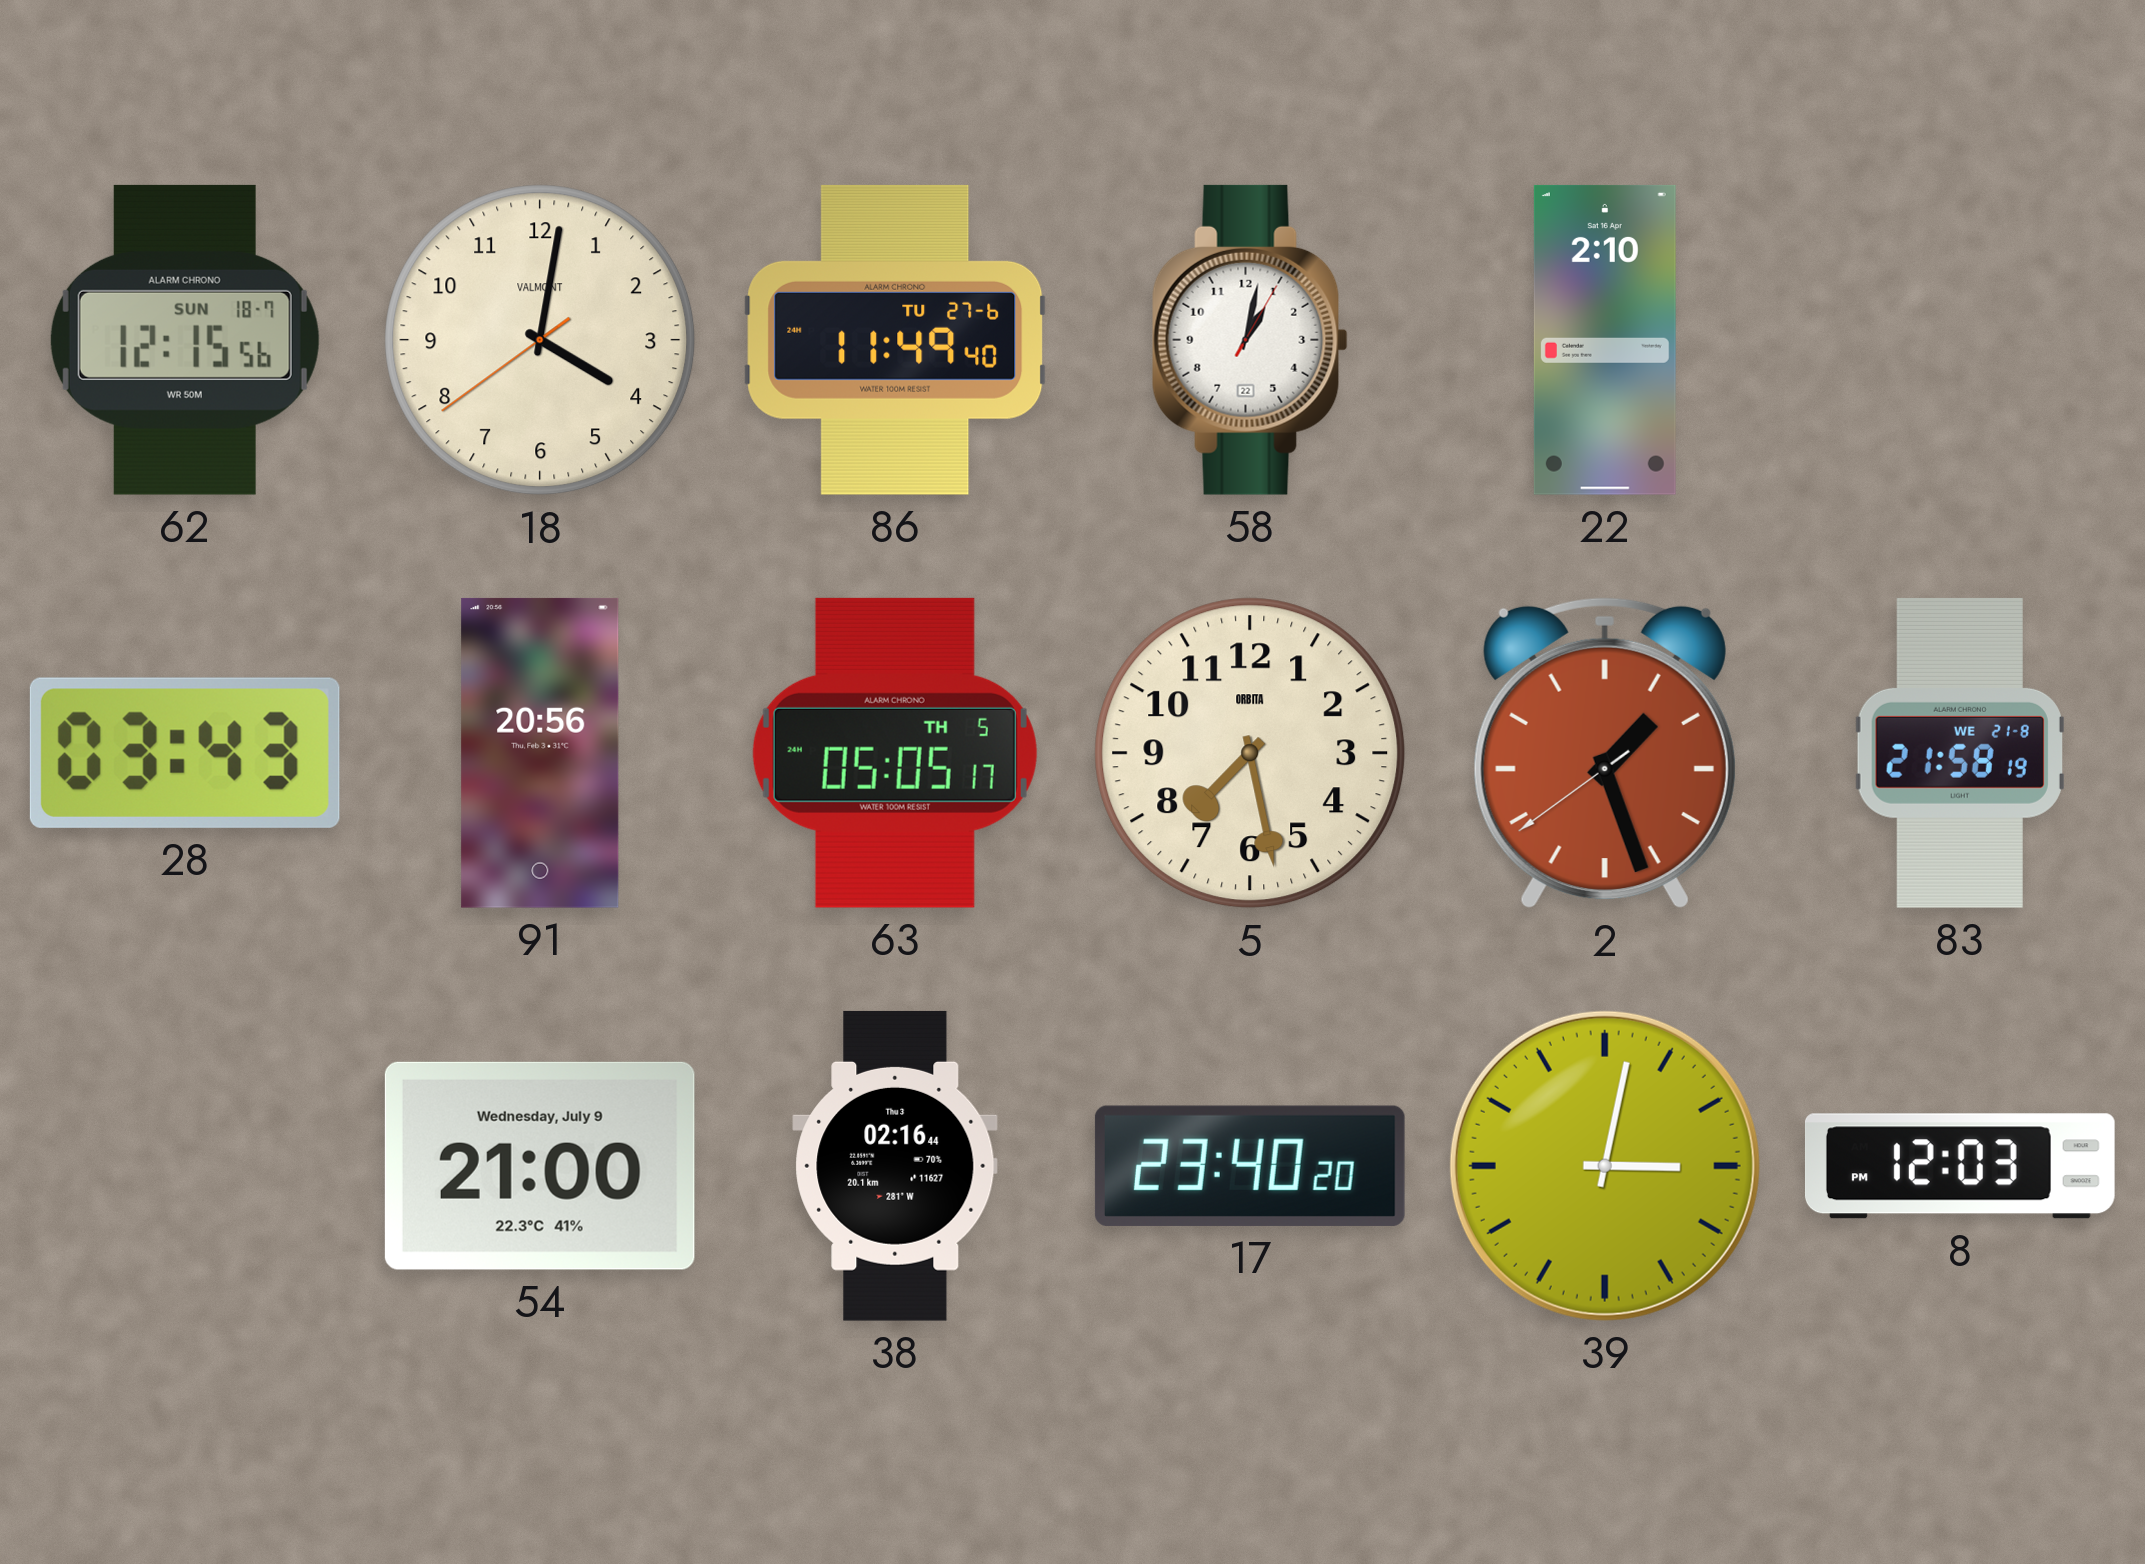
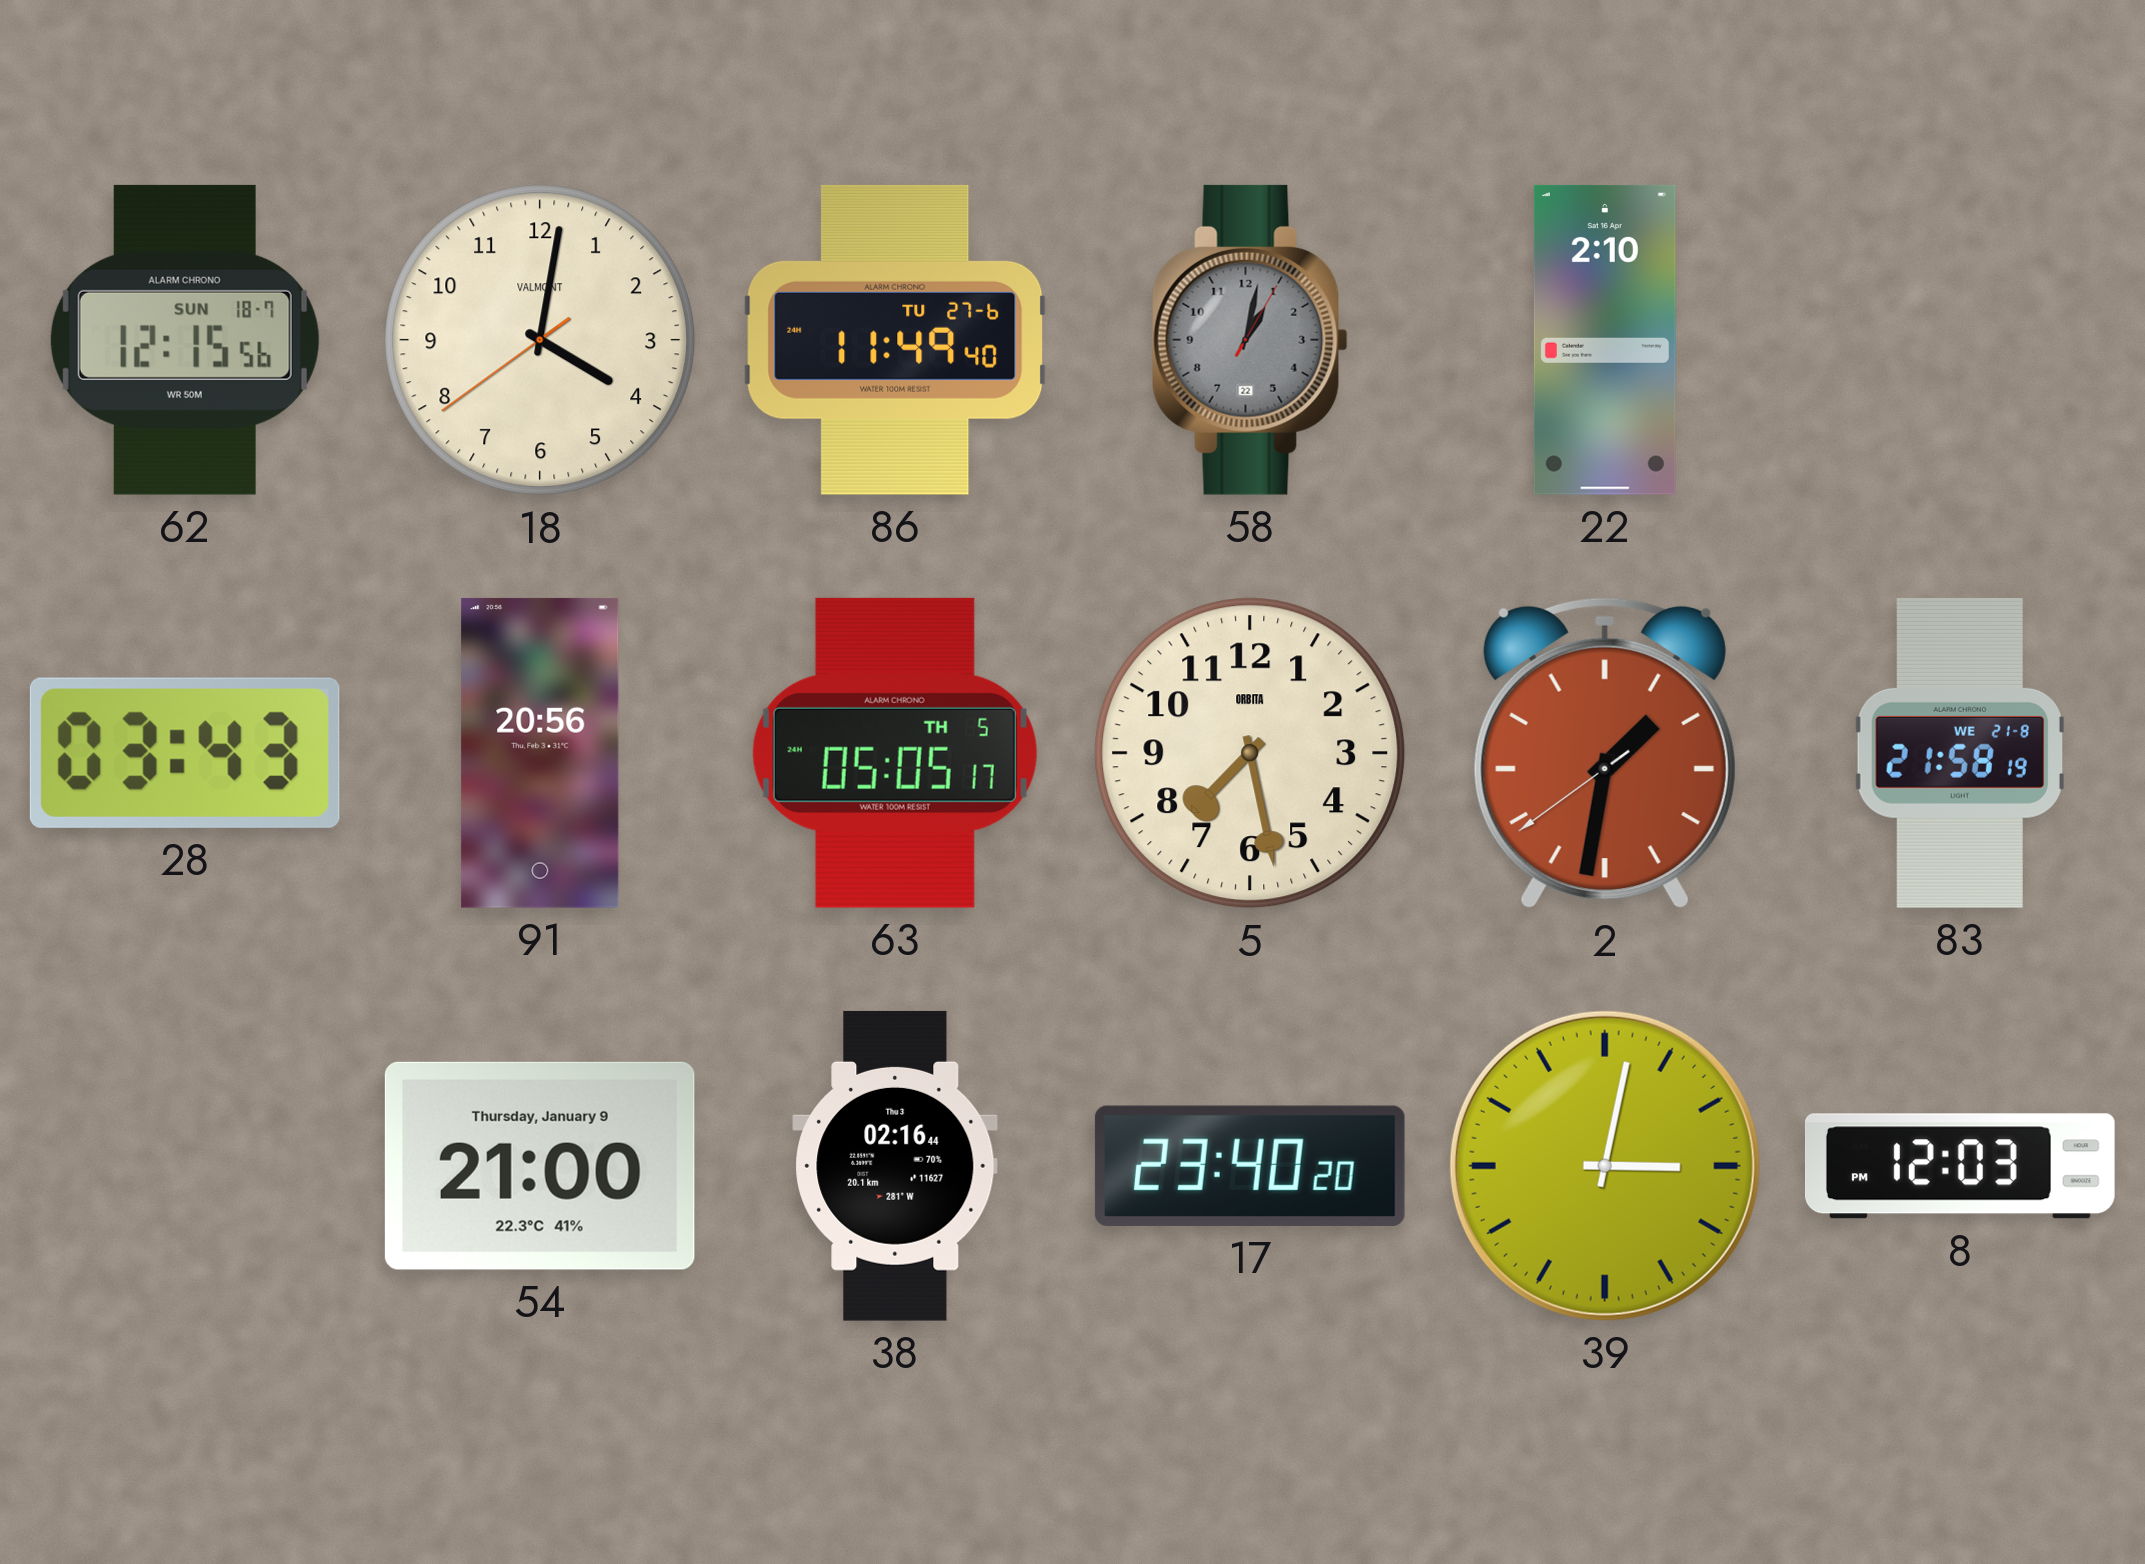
58 dial: white -> grey
2: 1:26 -> 1:31
54 date: Wednesday, July 9 -> Thursday, January 9
